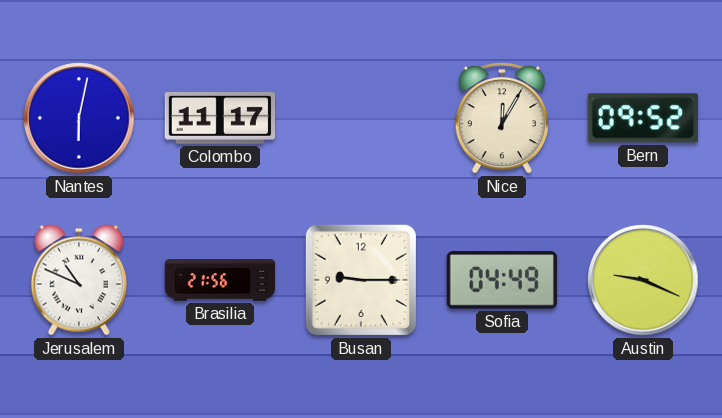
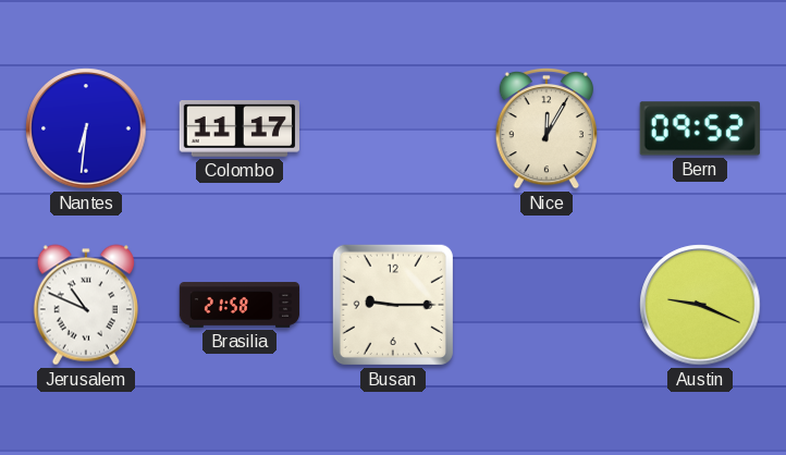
Nantes: 6:02 -> 6:31
Brasilia: 21:56 -> 21:58
Sofia: 04:49 -> none
